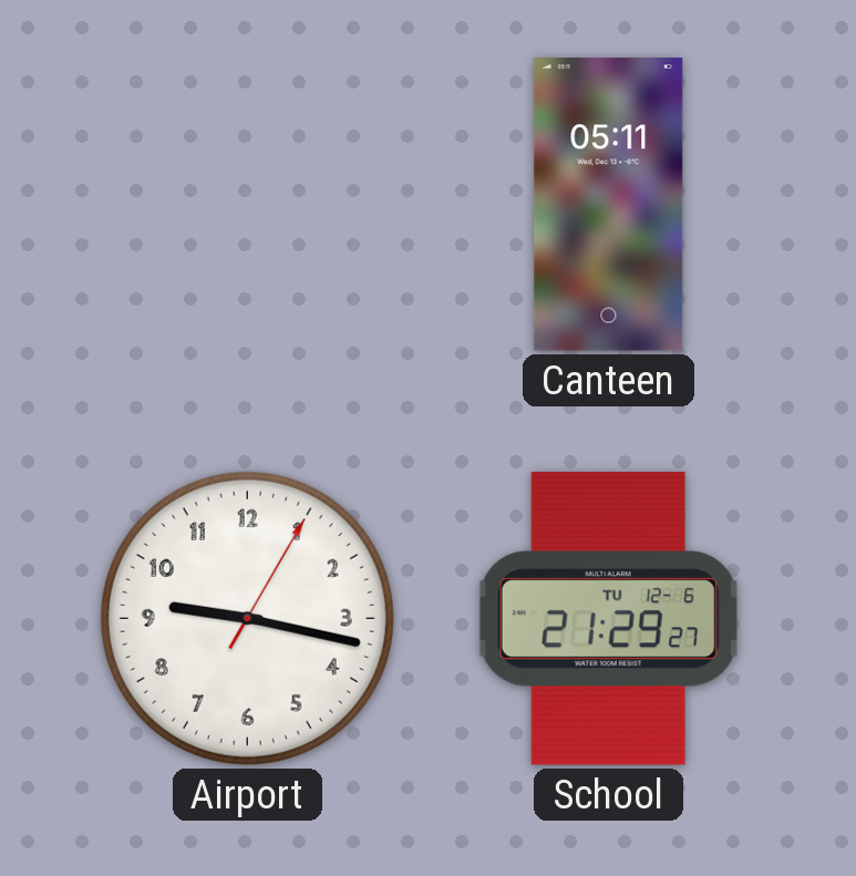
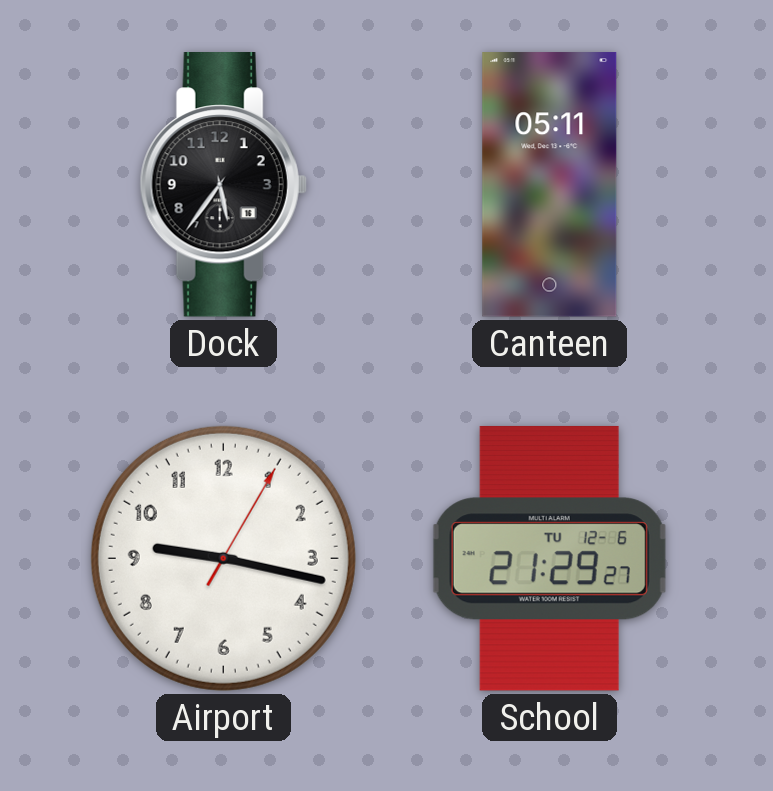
Dock: none -> 5:36
